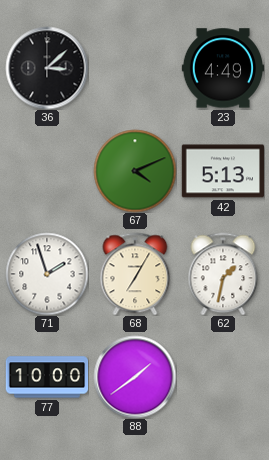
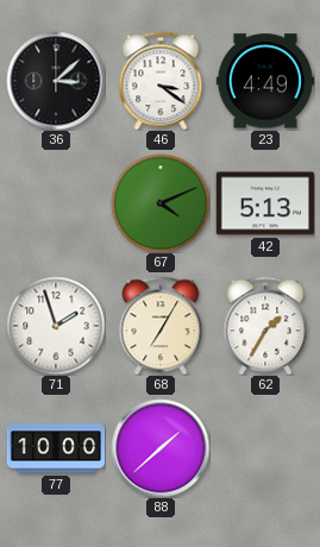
46: none -> 3:21
62: 1:32 -> 1:35
88: 1:39 -> 1:38
